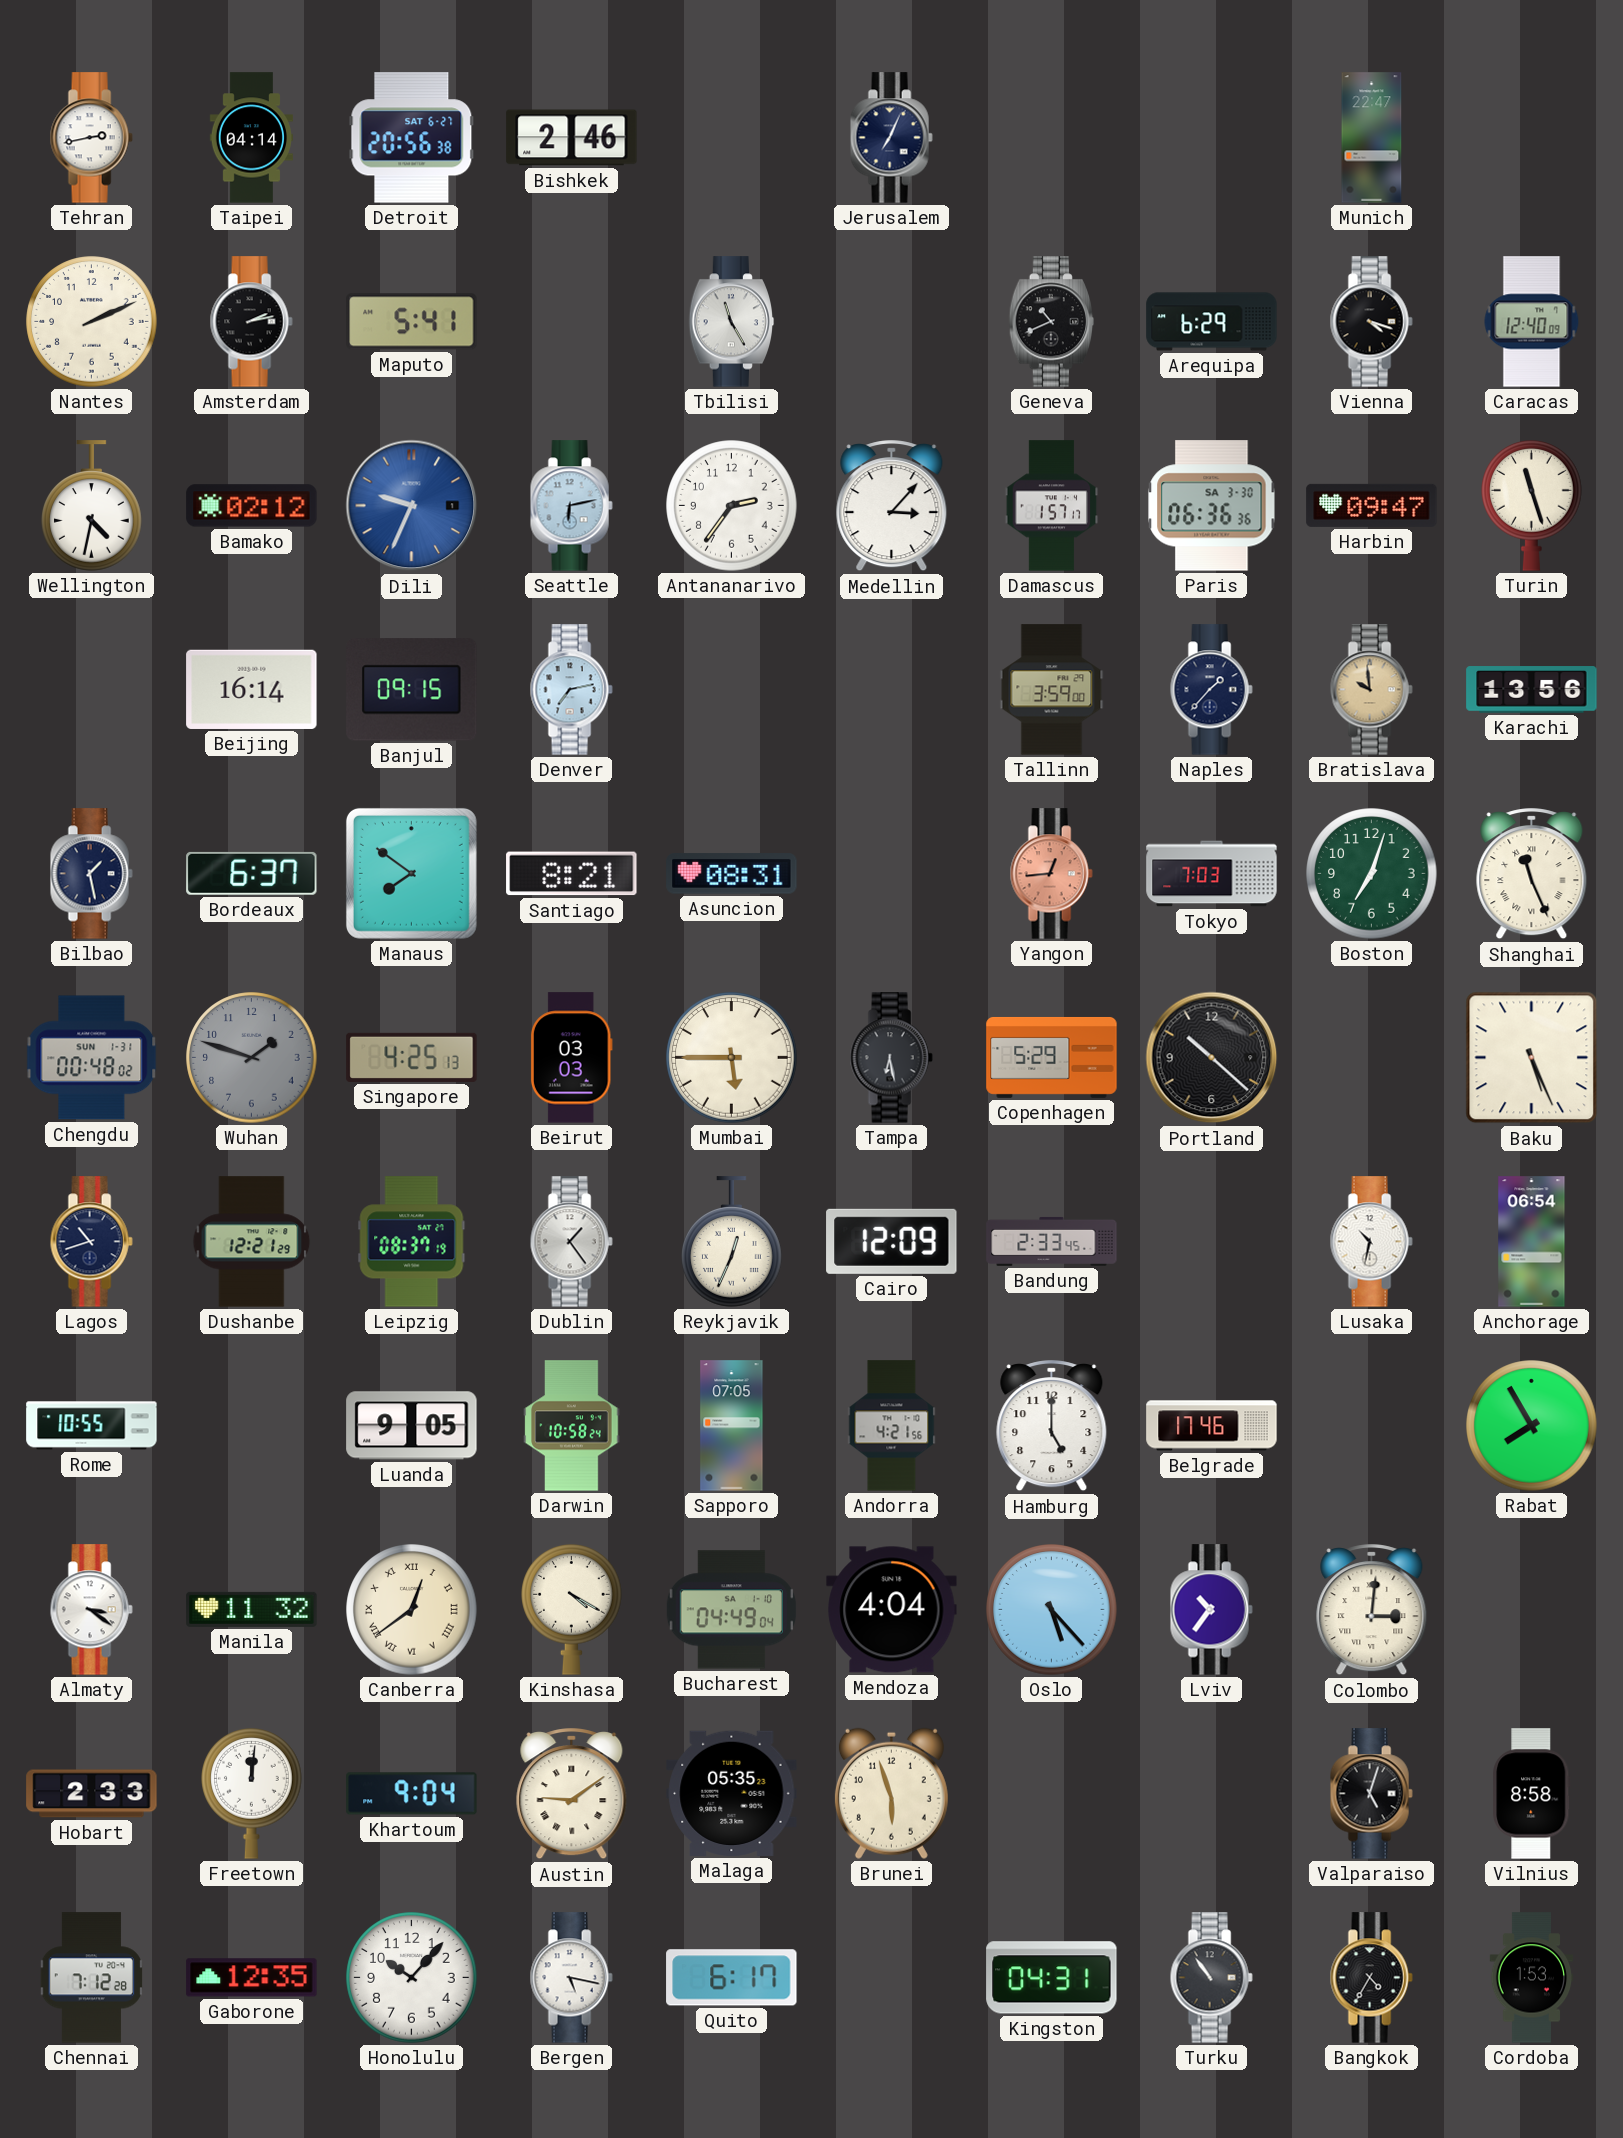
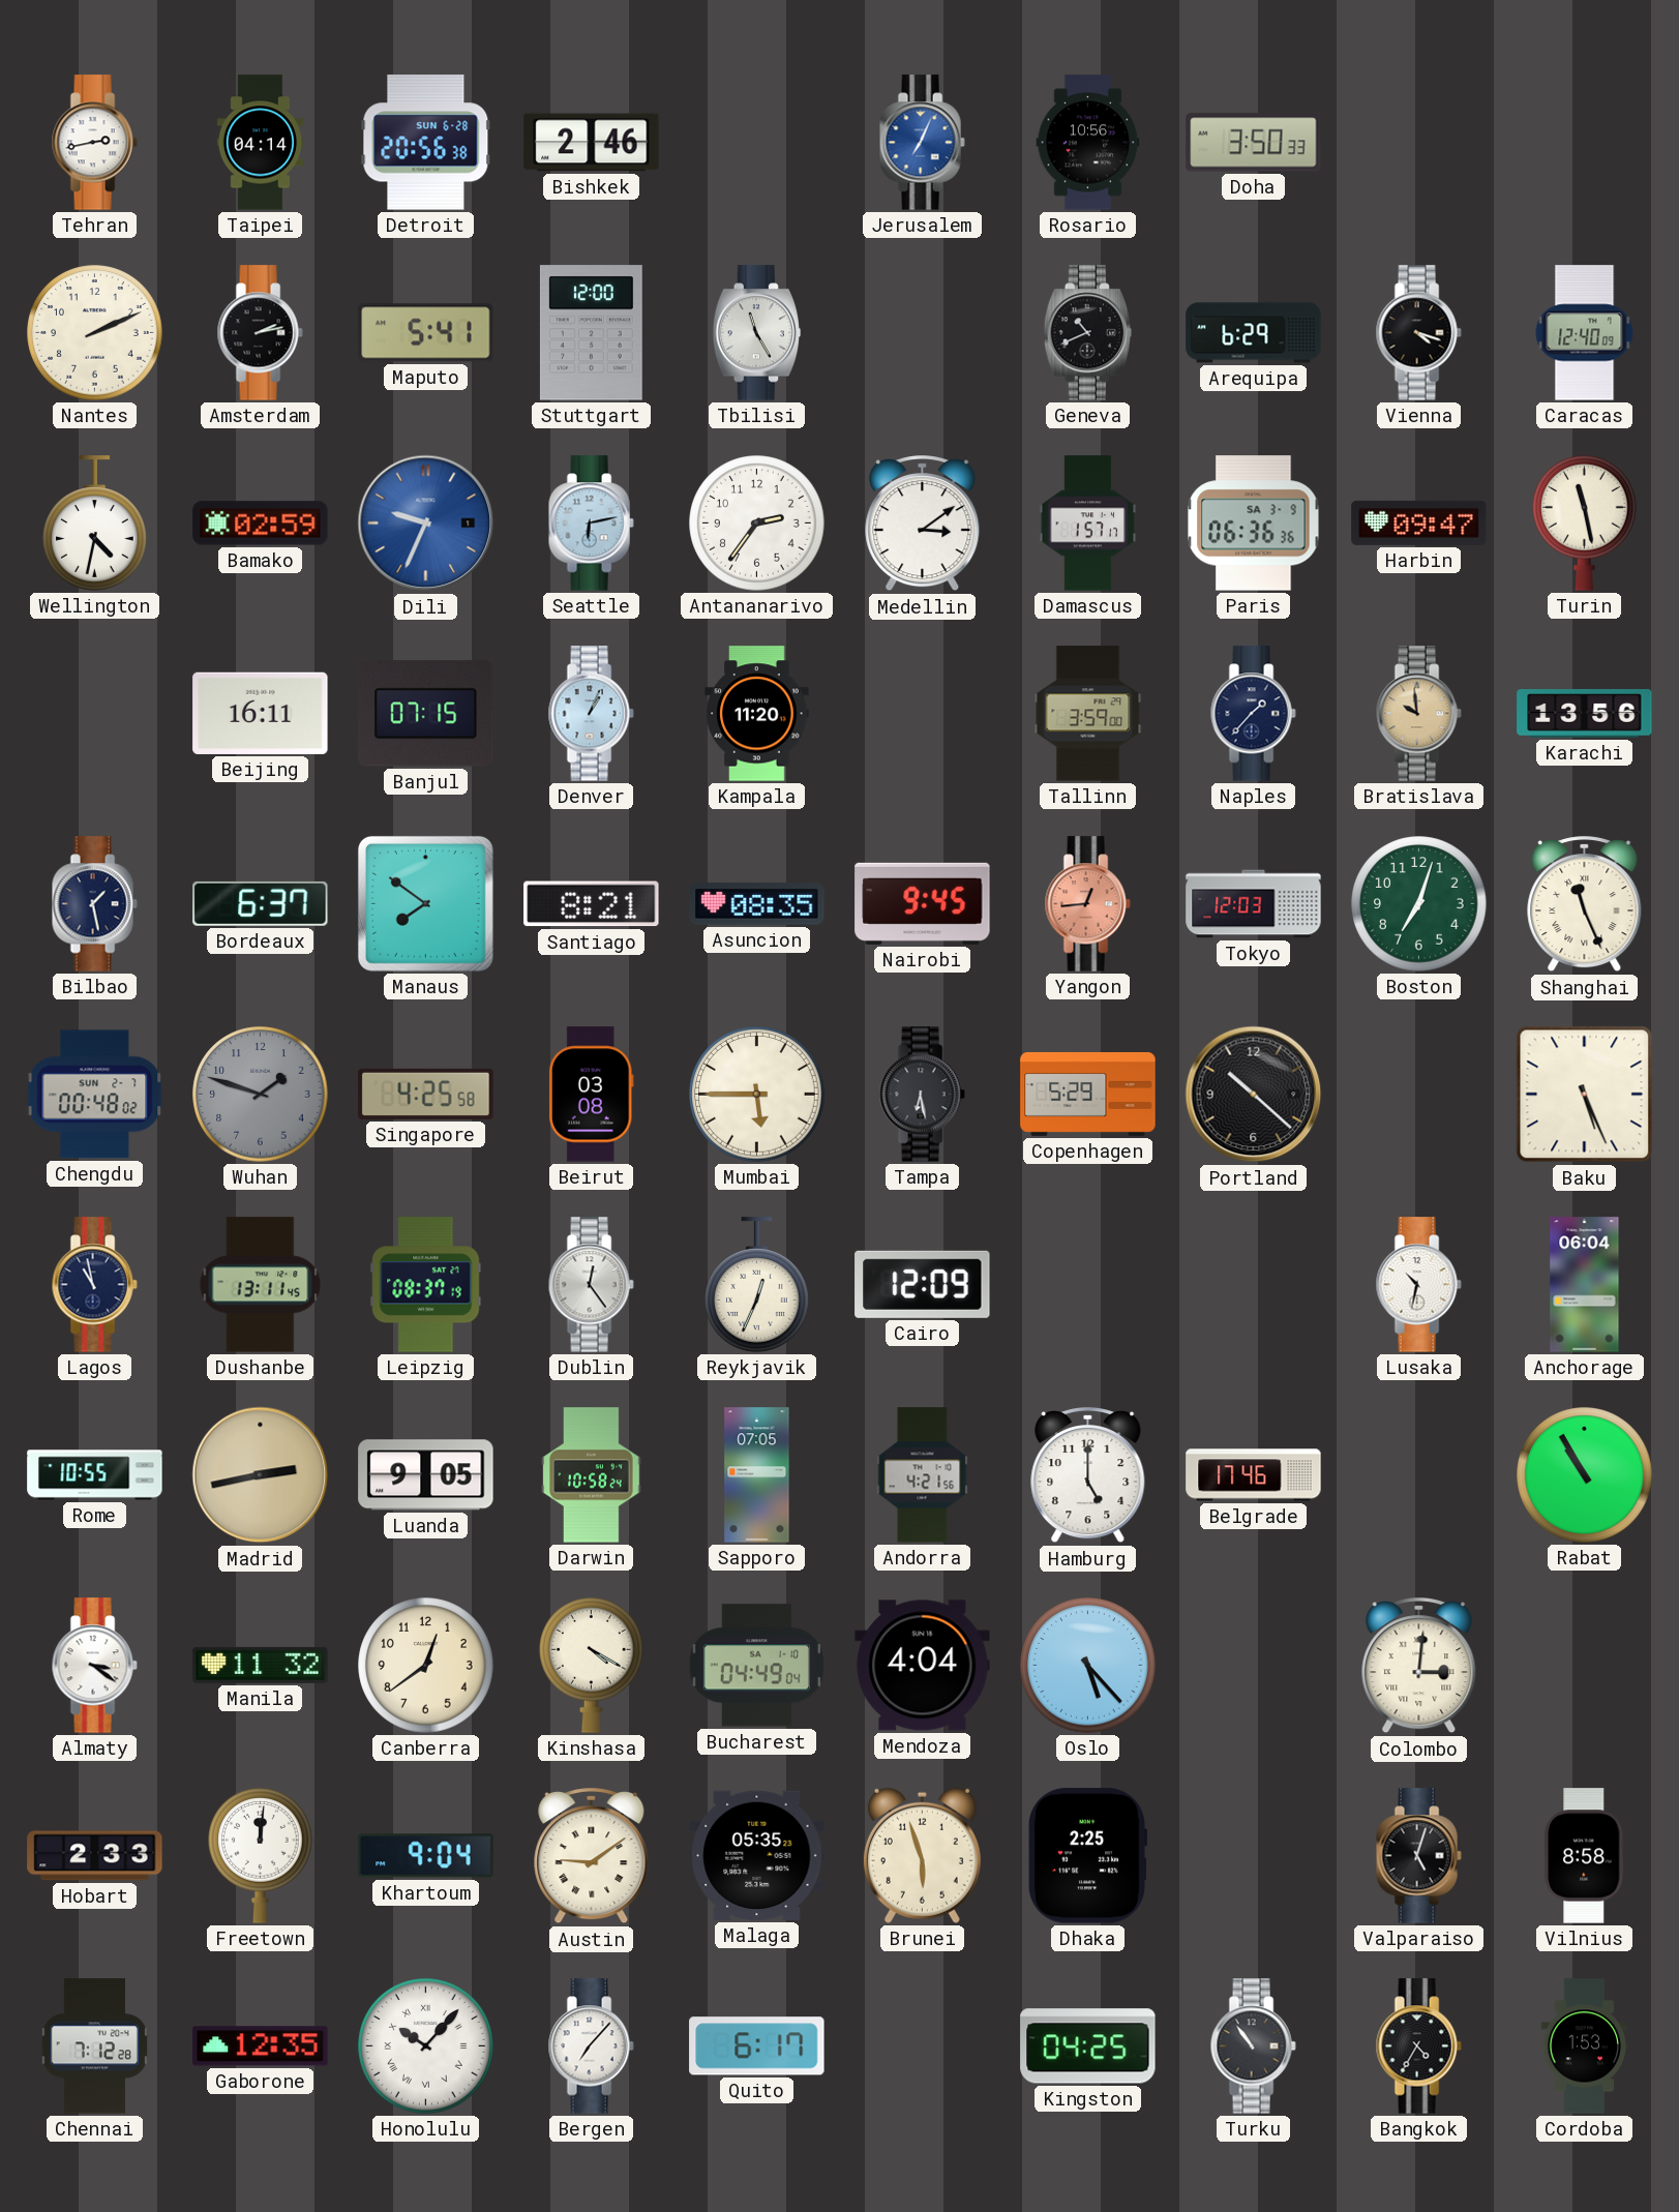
Detroit date: SAT 6-27 -> SUN 6-28
Jerusalem dial: navy -> blue
Rosario: none -> 10:56
Doha: none -> 3:50
Munich: 22:47 -> none
Stuttgart: none -> 12:00
Bamako: 02:12 -> 02:59
Medellin: 3:07 -> 3:09
Paris date: SA 3-30 -> SA 3-9
Turin: 11:27 -> 11:28
Beijing: 16:14 -> 16:11
Banjul: 09:15 -> 07:15
Denver: 7:13 -> 1:04
Kampala: none -> 11:20
Asuncion: 08:31 -> 08:35
Nairobi: none -> 9:45
Tokyo: 7:03 -> 12:03
Chengdu date: SUN 1-31 -> SUN 2-7
Singapore: 4:25:13 -> 4:25:58
Beirut: 03:03 -> 03:08
Lagos: 10:42 -> 10:58
Dushanbe: 12:21 -> 13:11
Dublin: 1:24 -> 12:24
Bandung: 2:33 -> none
Anchorage: 06:54 -> 06:04
Madrid: none -> 2:43
Rabat: 7:55 -> 10:55
Canberra numerals: Roman -> Arabic
Lviv: 10:36 -> none
Dhaka: none -> 2:25
Honolulu numerals: Arabic -> Roman
Bergen: 5:17 -> 7:07
Kingston: 04:31 -> 04:25
